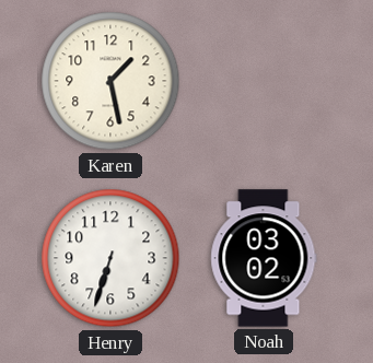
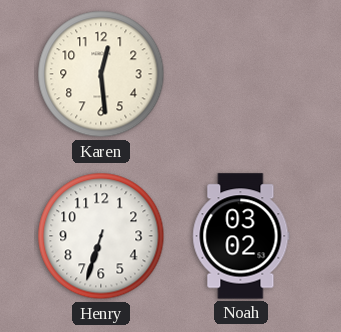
Karen: 1:28 -> 12:29
